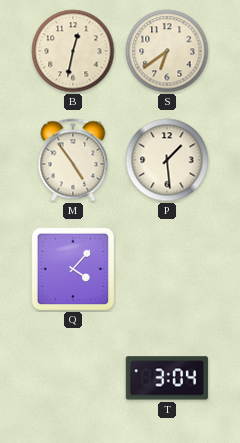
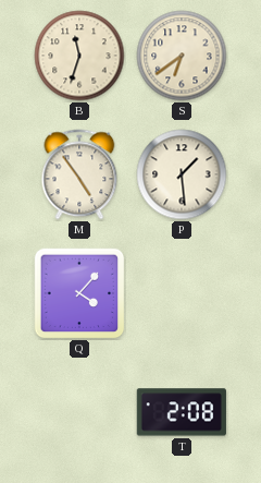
B: 12:32 -> 11:33
T: 3:04 -> 2:08
